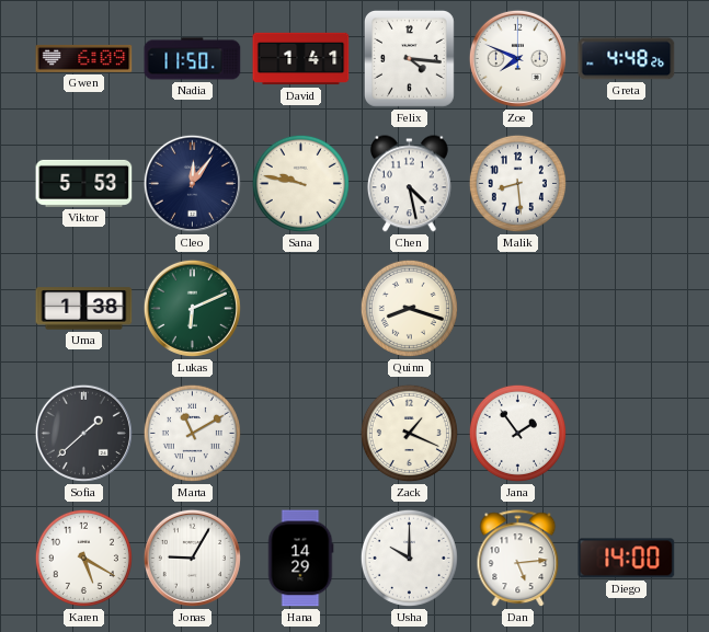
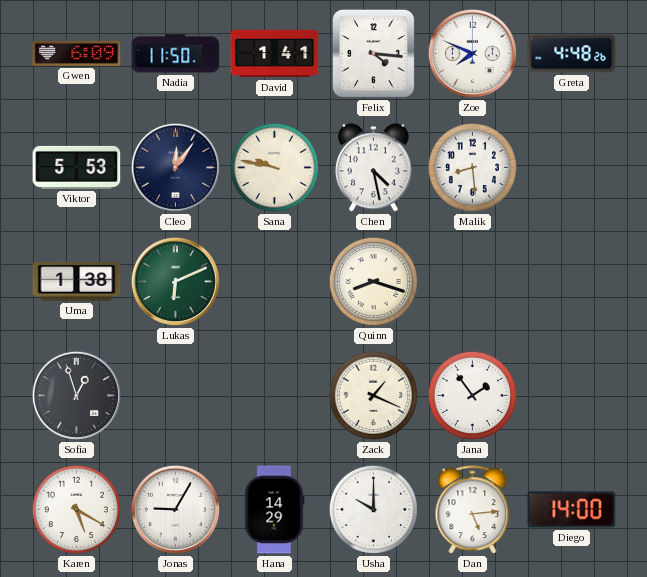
Sofia: 1:38 -> 12:57
Marta: 11:10 -> none
